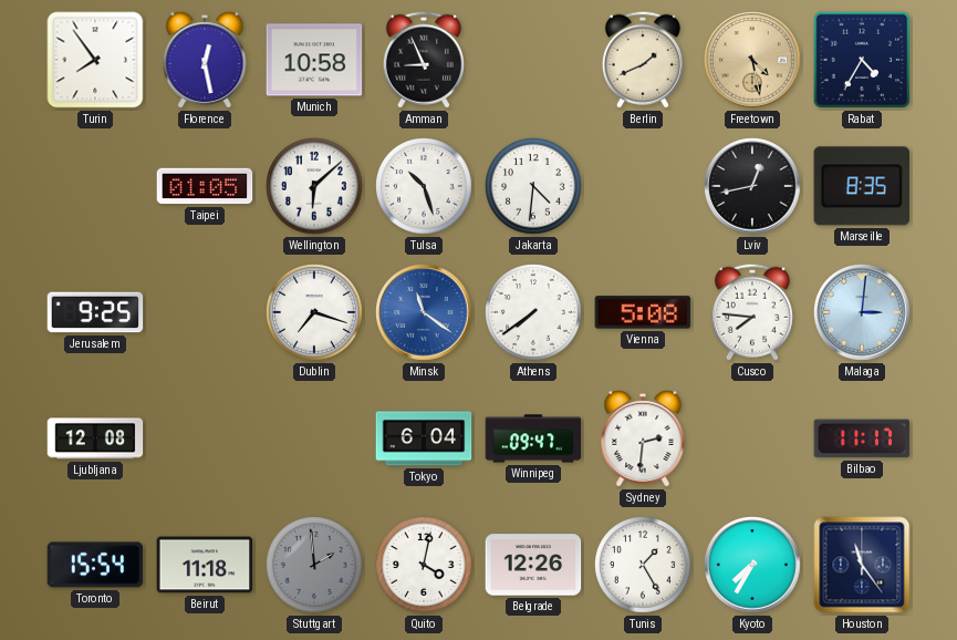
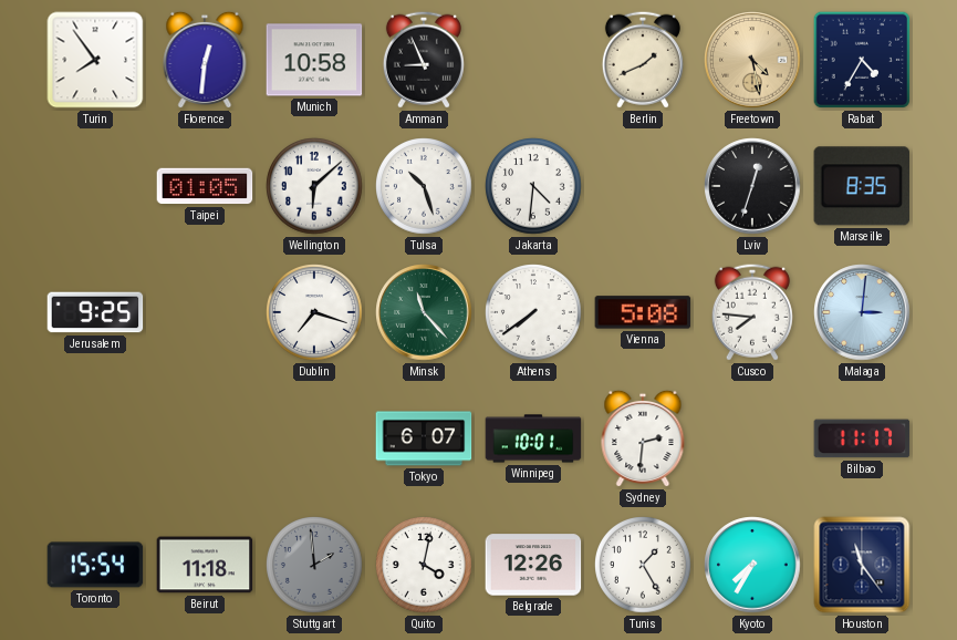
Florence: 12:28 -> 12:31
Lviv: 12:43 -> 12:33
Minsk: 11:21 -> 11:23
Minsk dial: blue -> green
Ljubljana: 12:08 -> none
Tokyo: 6:04 -> 6:07
Winnipeg: 09:47 -> 10:01
